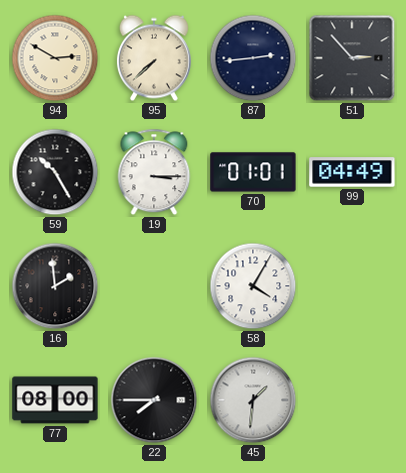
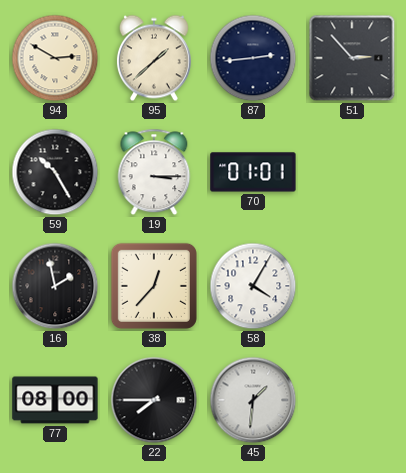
95: 7:38 -> 1:38
99: 04:49 -> none
16: 1:59 -> 1:58
38: none -> 12:37
